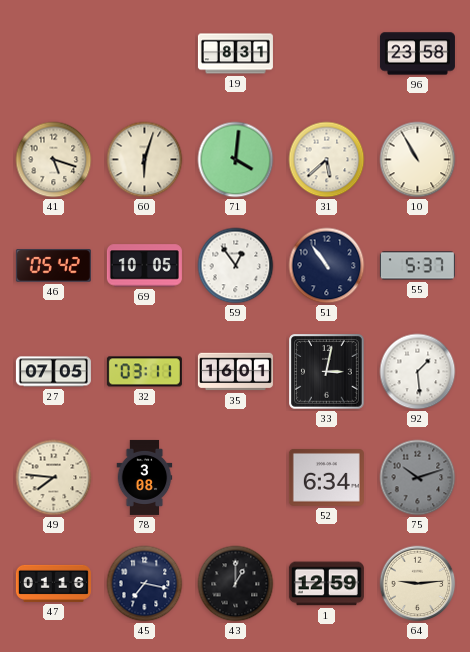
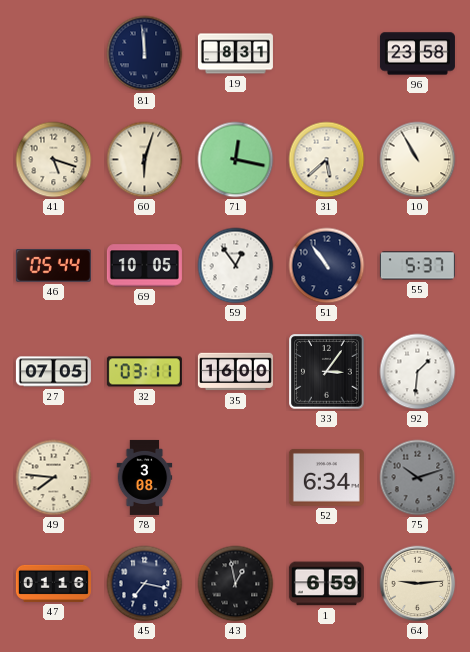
81: none -> 11:59
71: 4:01 -> 12:17
46: 05:42 -> 05:44
35: 16:01 -> 16:00
33: 3:02 -> 3:06
92: 1:29 -> 1:31
43: 1:00 -> 12:58
1: 12:59 -> 6:59
